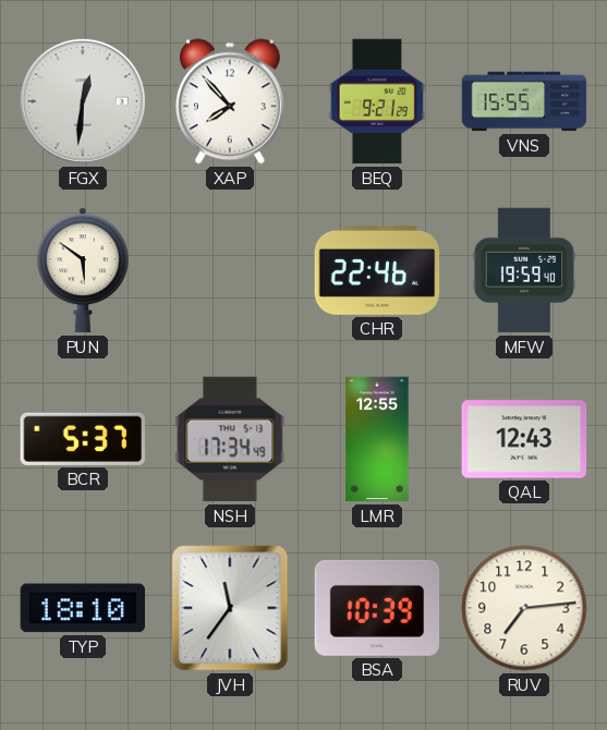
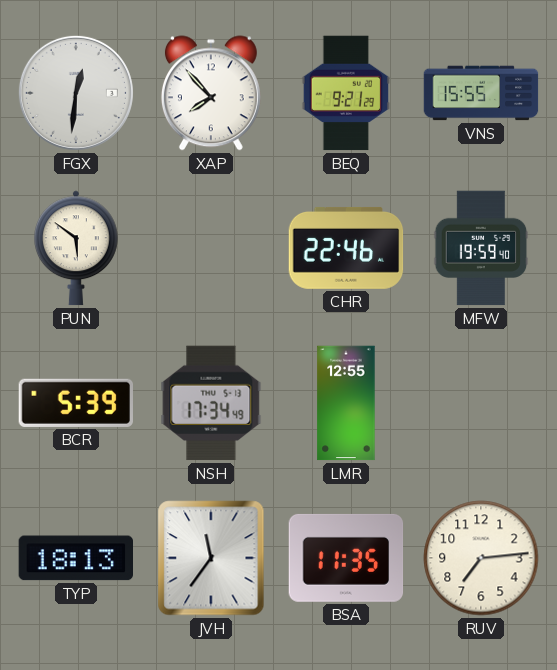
BCR: 5:37 -> 5:39
QAL: 12:43 -> none
TYP: 18:10 -> 18:13
BSA: 10:39 -> 11:35
